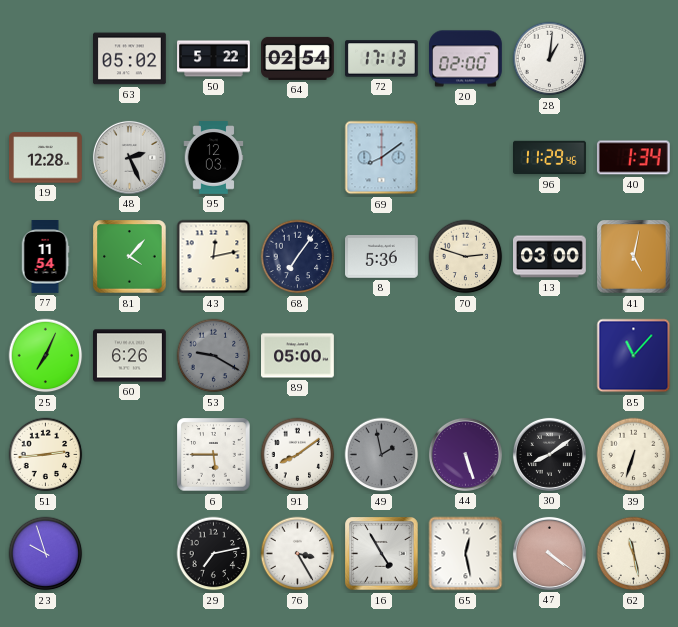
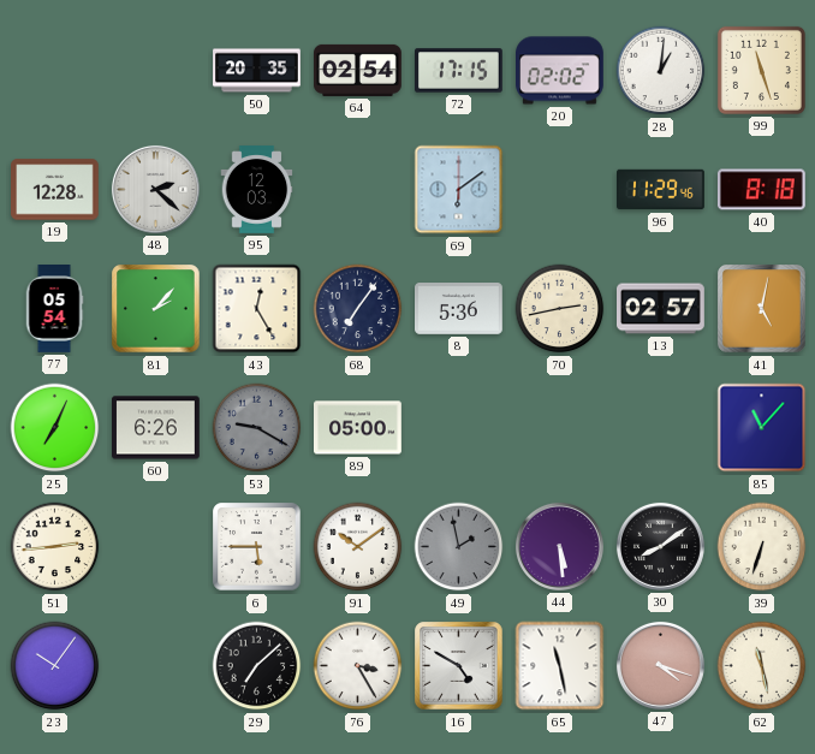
63: 05:02 -> none
50: 5:22 -> 20:35
72: 17:13 -> 17:15
20: 02:00 -> 02:02
99: none -> 11:27
48: 2:26 -> 2:22
69: 8:09 -> 6:09
40: 1:34 -> 8:18
77: 11:54 -> 05:54
81: 4:07 -> 2:07
43: 12:13 -> 12:25
70: 2:48 -> 2:43
13: 03:00 -> 02:57
91: 8:09 -> 10:09
44: 5:27 -> 5:29
23: 9:57 -> 10:06
29: 7:13 -> 7:08
16: 4:55 -> 4:50
65: 12:28 -> 11:28
47: 4:21 -> 4:18
